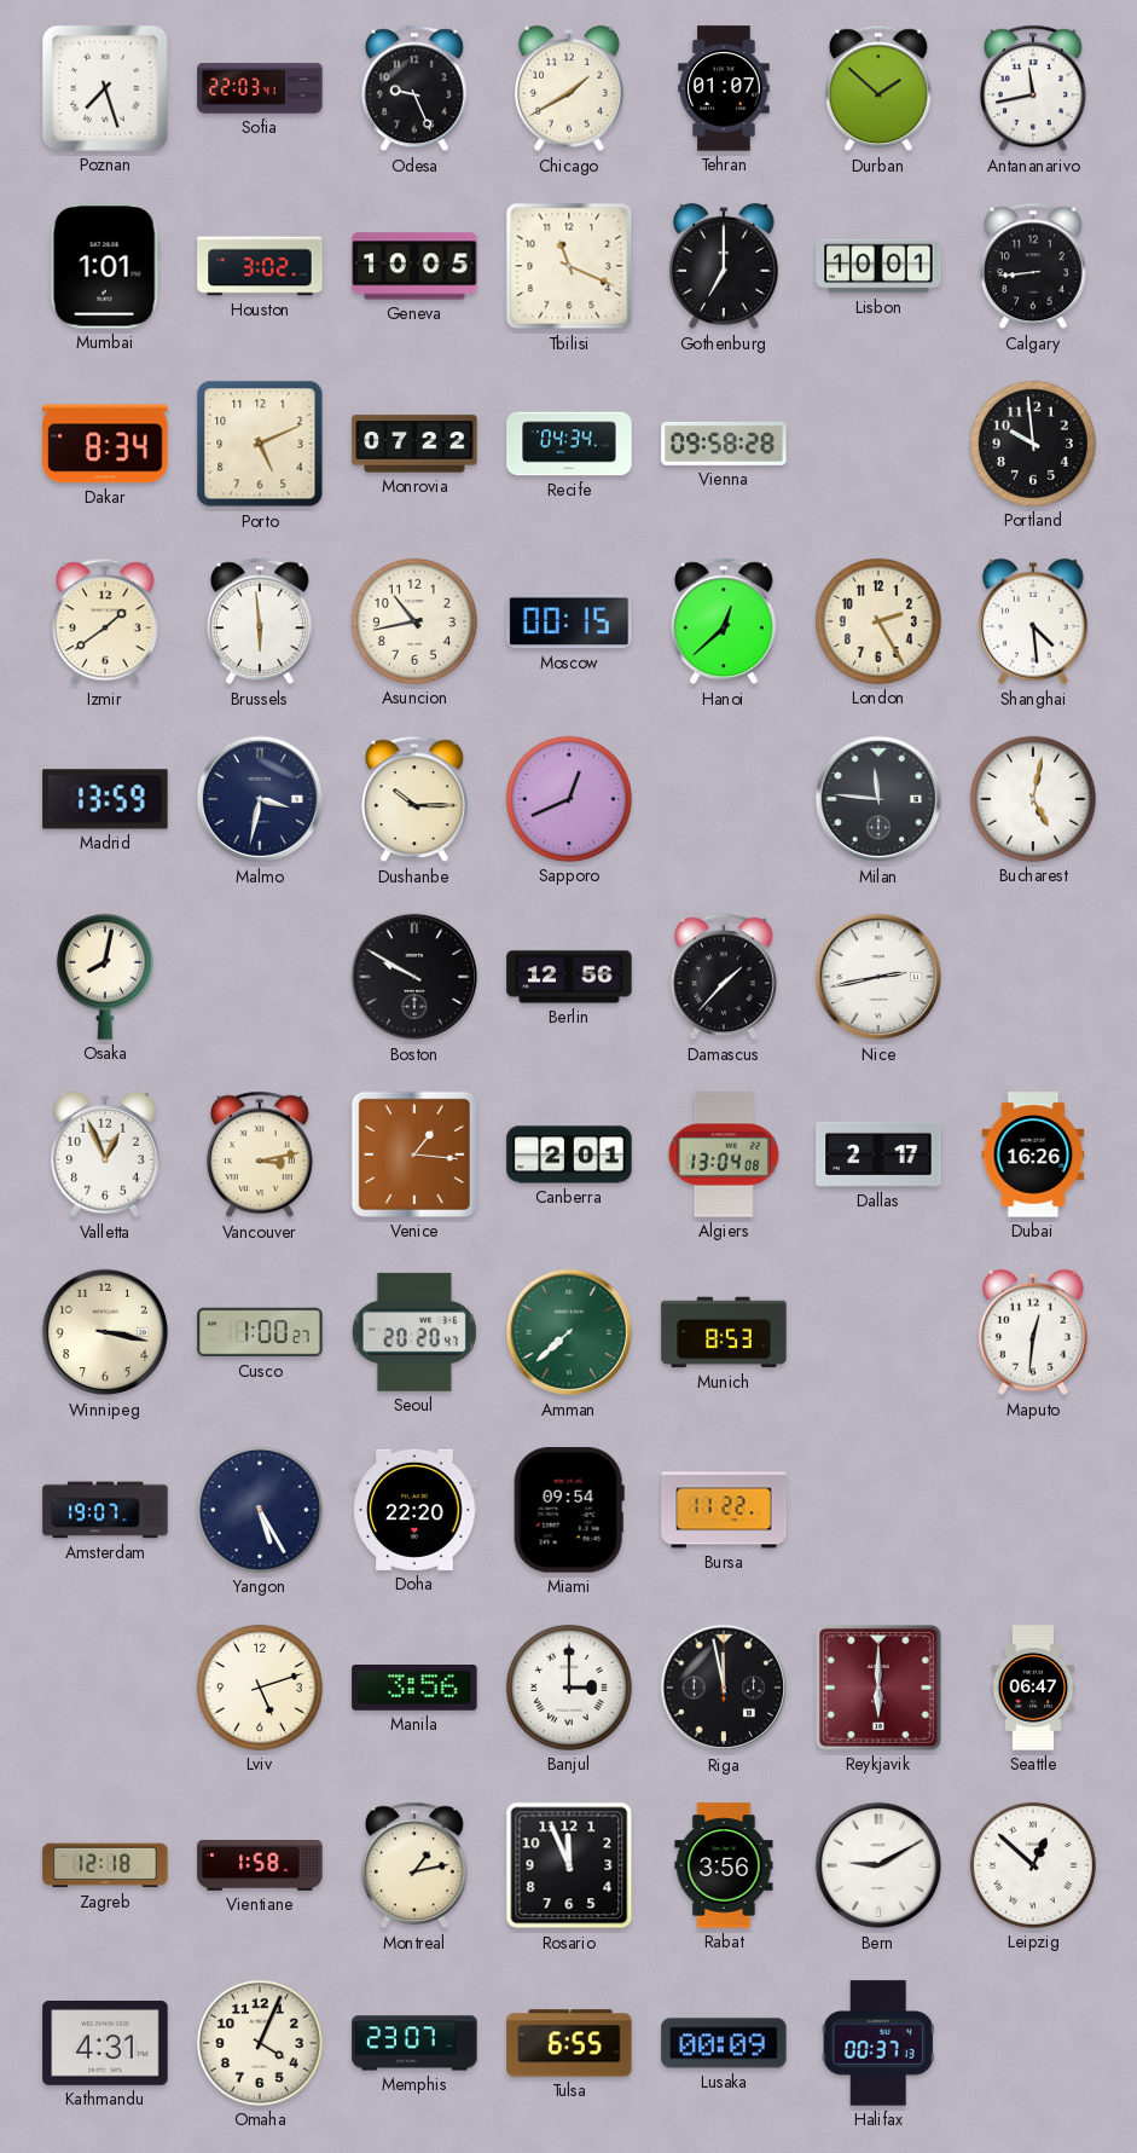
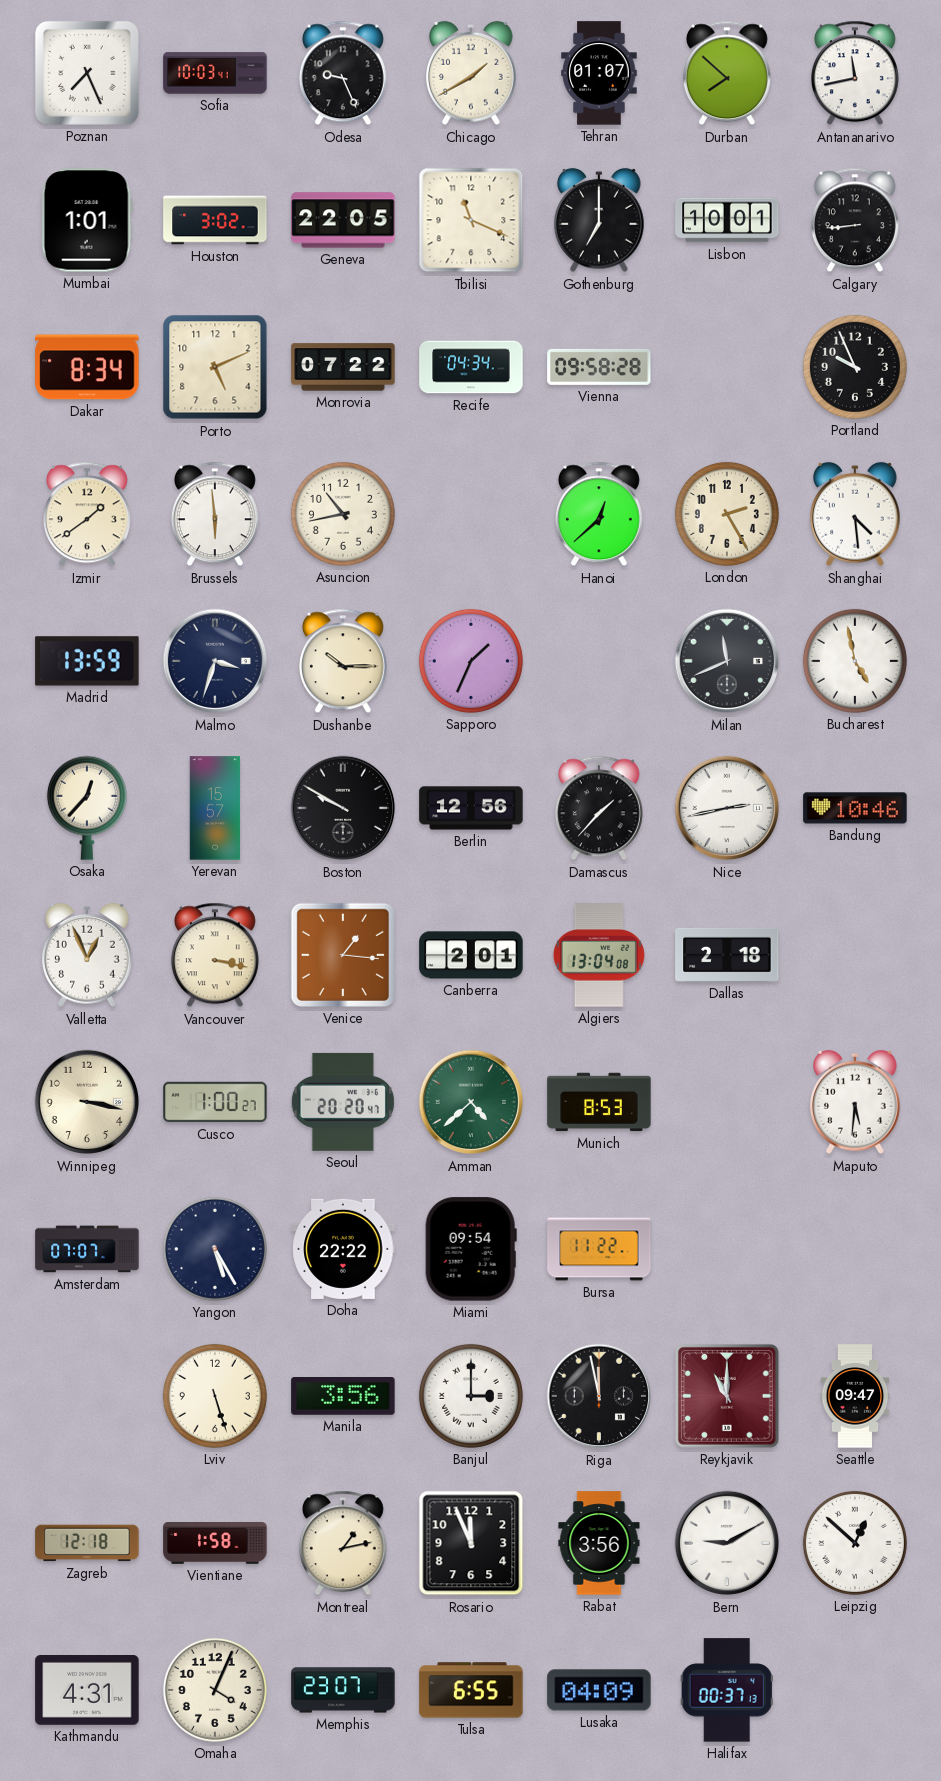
Poznan: 7:27 -> 7:26
Sofia: 22:03 -> 10:03
Durban: 1:52 -> 7:52
Geneva: 10:05 -> 22:05
Portland: 9:59 -> 9:56
Moscow: 00:15 -> none
Malmo: 3:32 -> 3:33
Sapporo: 12:41 -> 1:34
Milan: 11:46 -> 11:41
Bucharest: 5:02 -> 4:58
Osaka: 8:02 -> 12:37
Yerevan: none -> 15:57
Bandung: none -> 10:46
Vancouver: 3:13 -> 3:17
Dallas: 2:17 -> 2:18
Dubai: 16:26 -> none
Amman: 7:38 -> 4:38
Maputo: 12:31 -> 5:31
Amsterdam: 19:07 -> 07:07
Doha: 22:20 -> 22:22
Lviv: 5:12 -> 5:27
Reykjavik: 6:00 -> 11:00
Seattle: 06:47 -> 09:47
Lusaka: 00:09 -> 04:09
